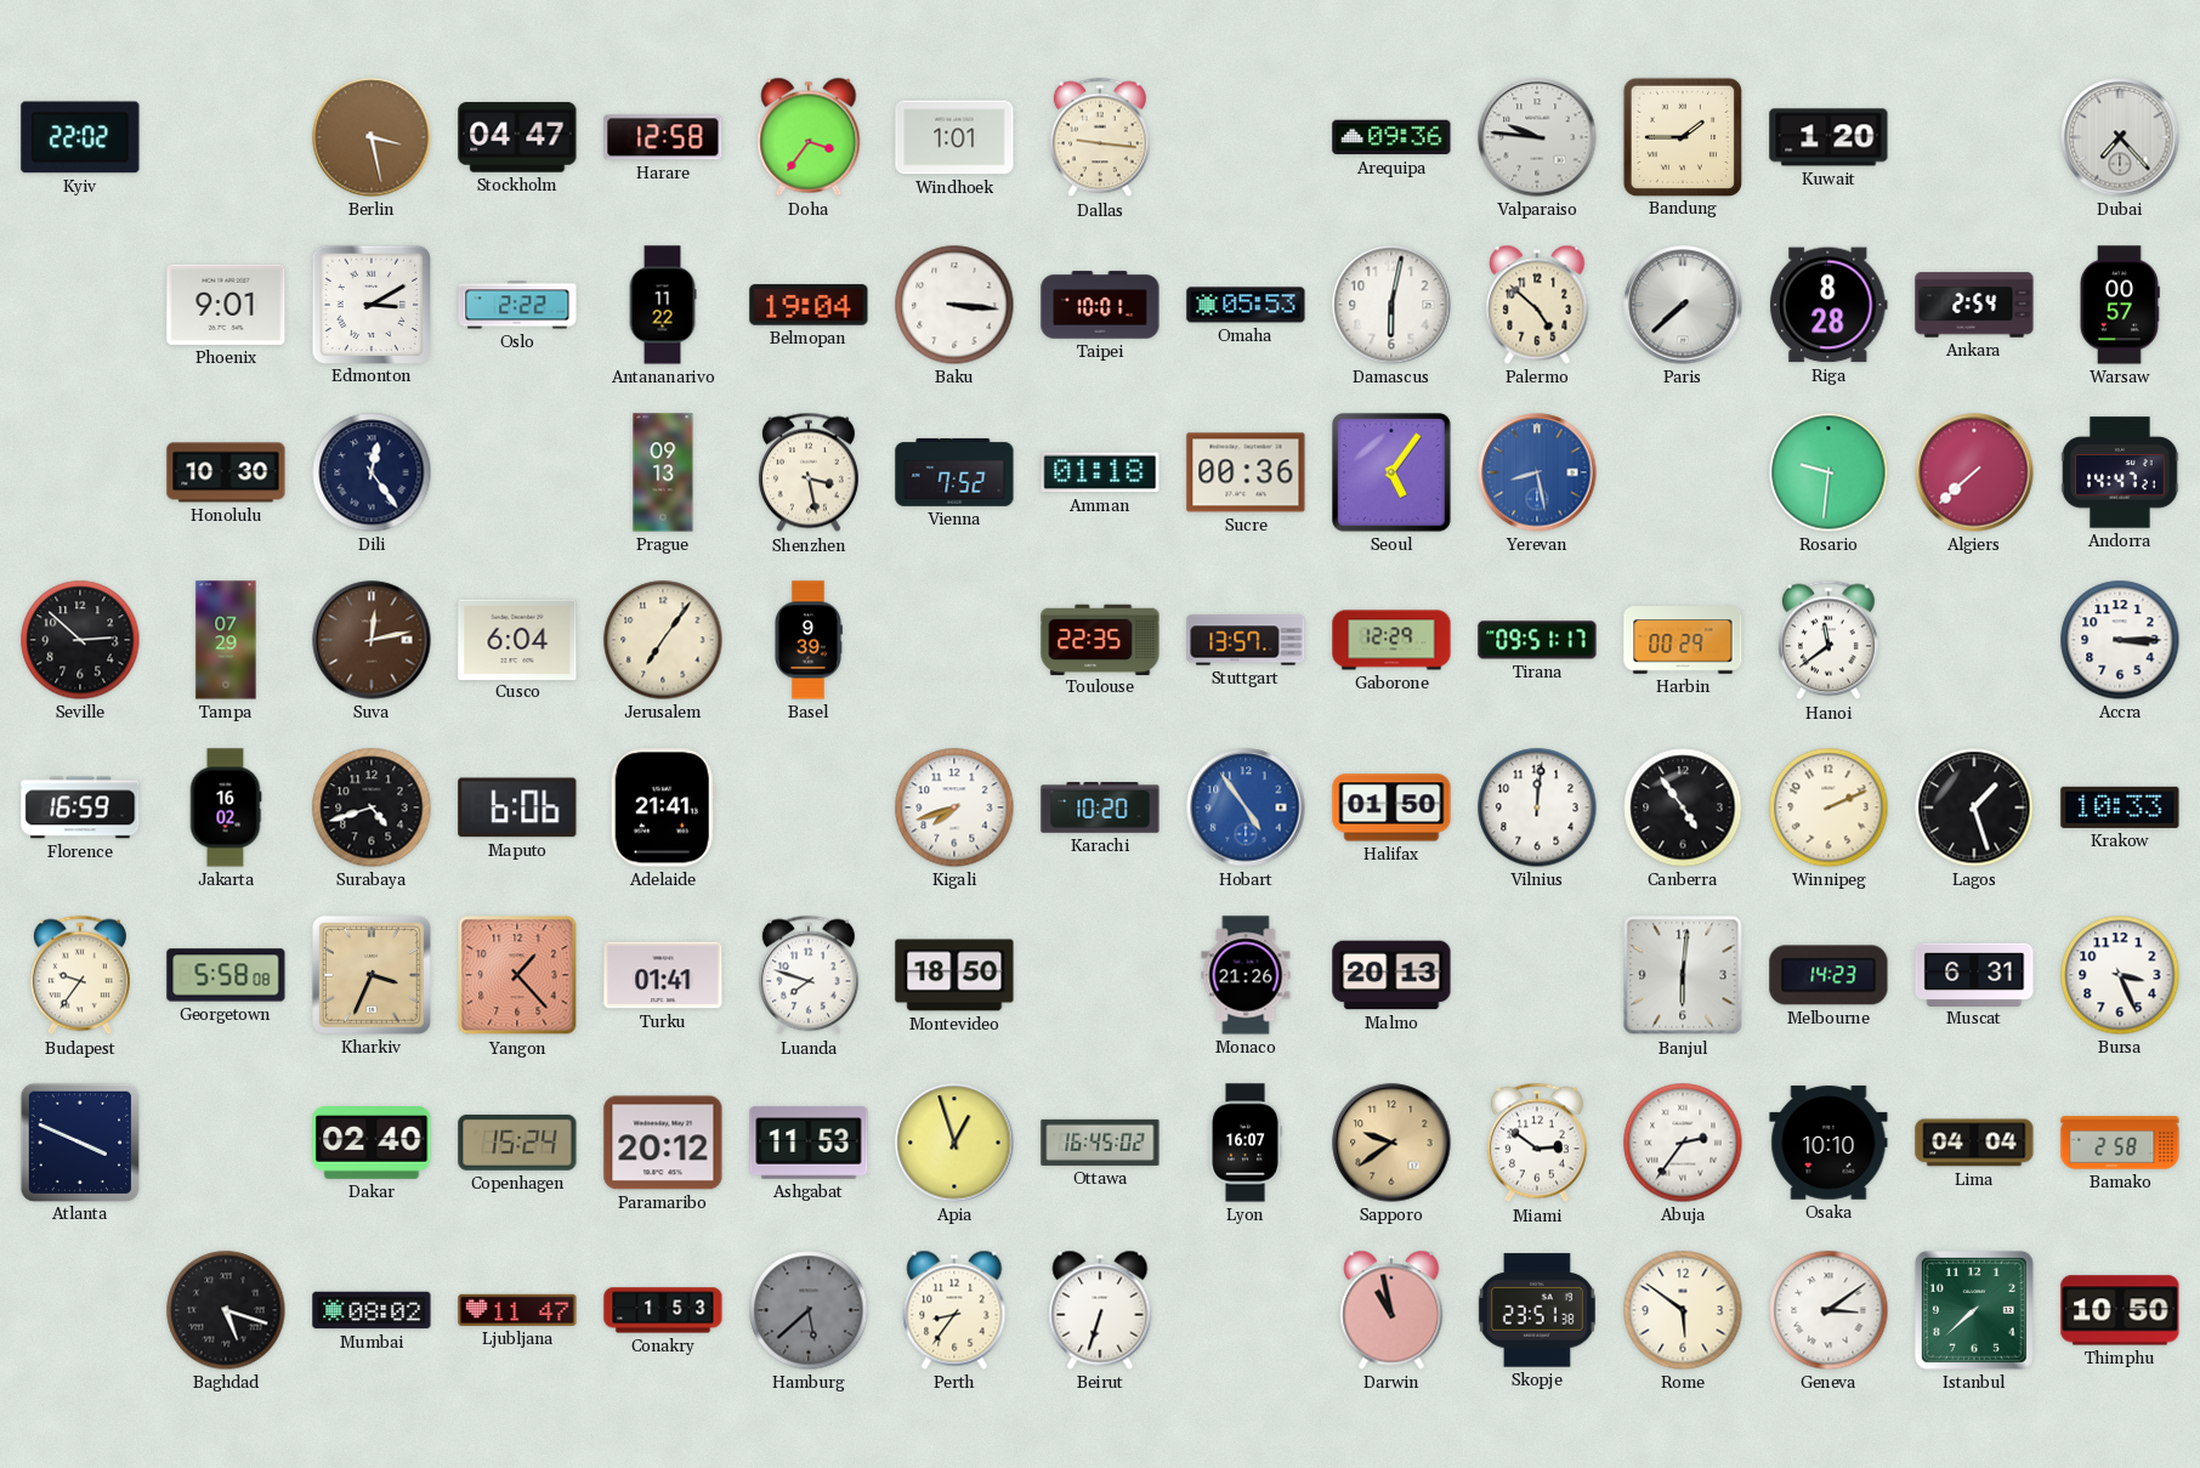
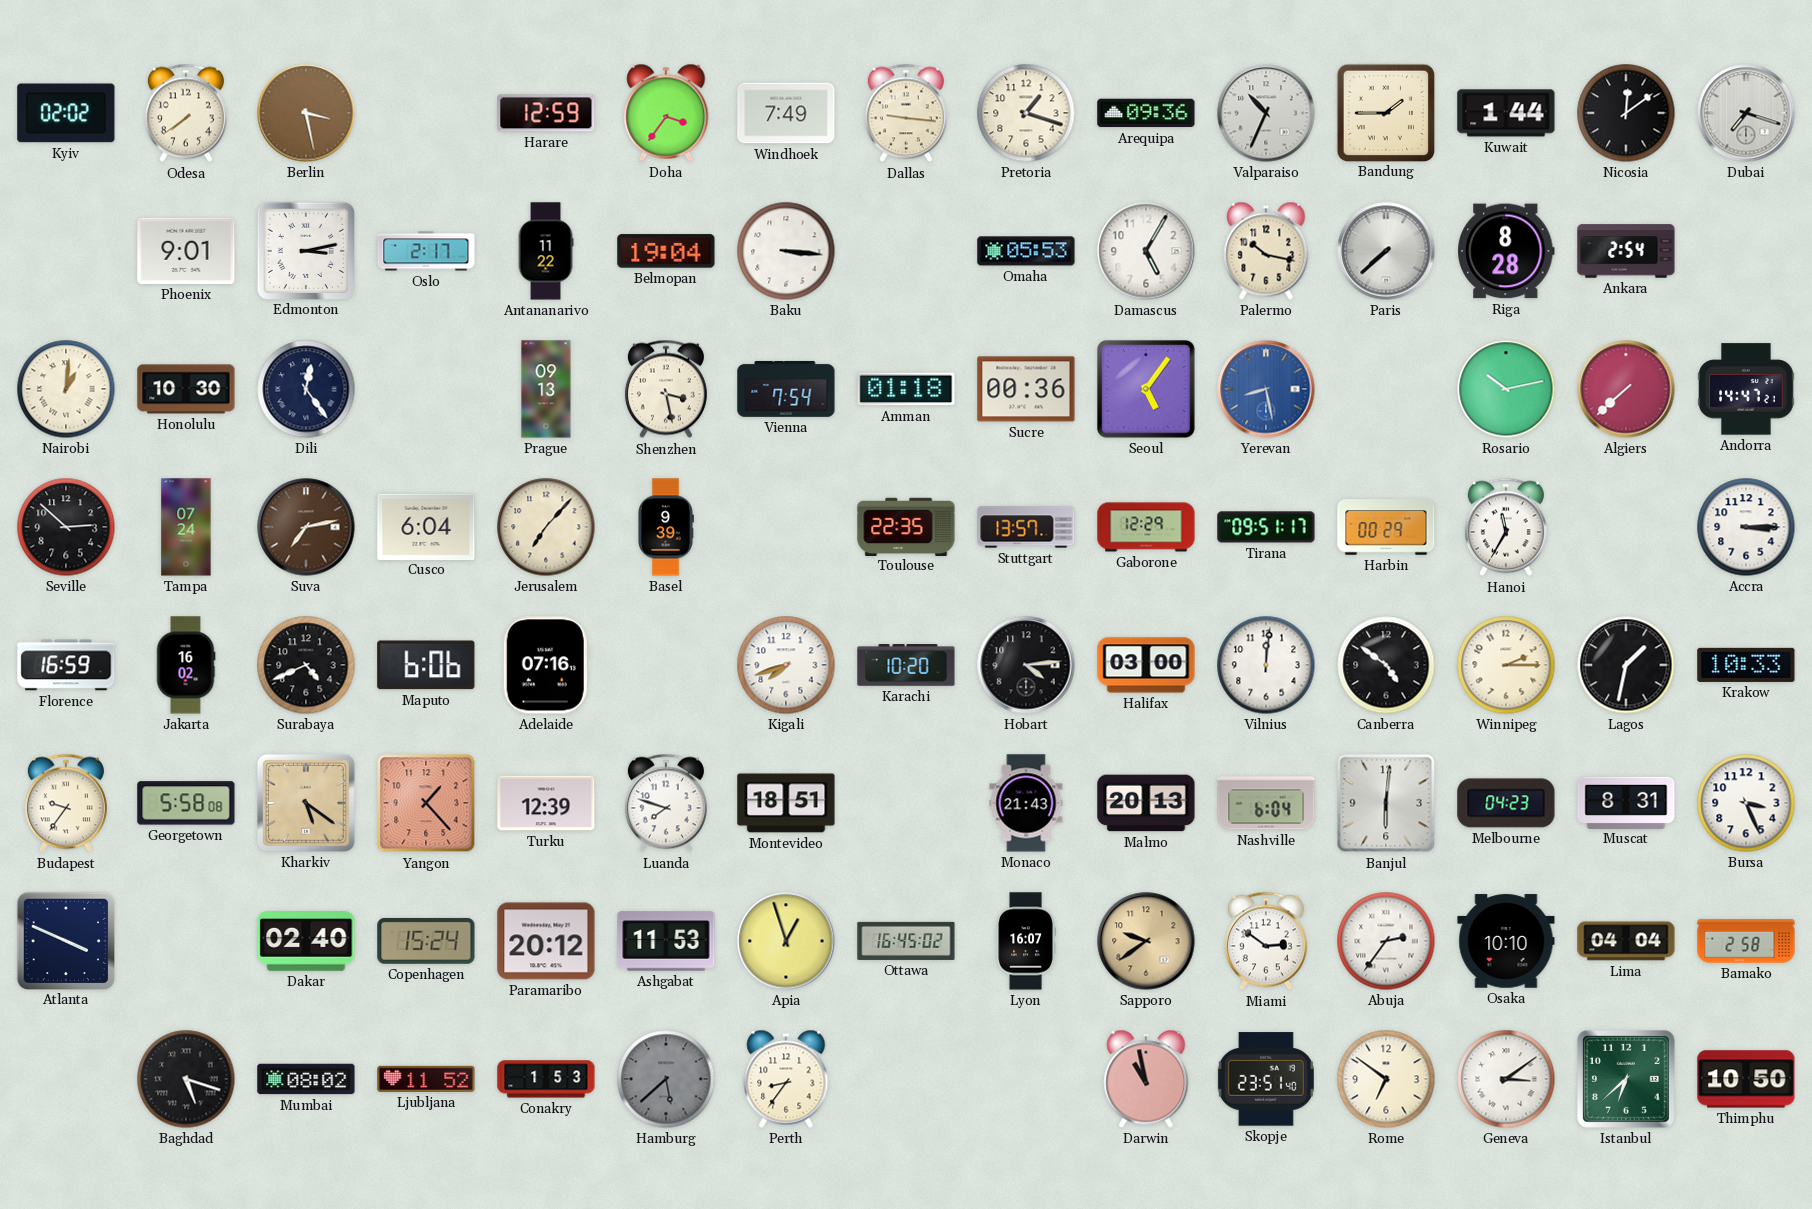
Kyiv: 22:02 -> 02:02
Odesa: none -> 7:39
Stockholm: 04:47 -> none
Harare: 12:58 -> 12:59
Windhoek: 1:01 -> 7:49
Pretoria: none -> 1:18
Valparaiso: 9:46 -> 10:34
Kuwait: 1:20 -> 1:44
Nicosia: none -> 12:09
Dubai: 7:23 -> 7:18
Edmonton: 3:10 -> 3:13
Oslo: 2:22 -> 2:17
Taipei: 10:01 -> none
Damascus: 6:02 -> 5:05
Palermo: 4:52 -> 10:17
Warsaw: 00:57 -> none
Nairobi: none -> 1:01
Vienna: 7:52 -> 7:54
Rosario: 9:31 -> 10:13
Tampa: 07:29 -> 07:24
Suva: 12:13 -> 7:13
Jerusalem: 7:06 -> 7:07
Hanoi: 11:39 -> 11:35
Surabaya: 4:42 -> 4:41
Adelaide: 21:41 -> 07:16
Hobart: 4:54 -> 4:14
Hobart dial: blue -> black
Halifax: 01:50 -> 03:00
Canberra: 4:54 -> 4:51
Winnipeg: 2:11 -> 2:15
Lagos: 1:27 -> 1:32
Kharkiv: 3:34 -> 5:21
Turku: 01:41 -> 12:39
Montevideo: 18:50 -> 18:51
Monaco: 21:26 -> 21:43
Nashville: none -> 6:04
Melbourne: 14:23 -> 04:23
Muscat: 6:31 -> 8:31
Ljubljana: 11:47 -> 11:52
Beirut: 6:33 -> none
Skopje: 23:51:38 -> 23:51:40
Rome: 5:51 -> 6:51
Istanbul: 7:38 -> 6:38
